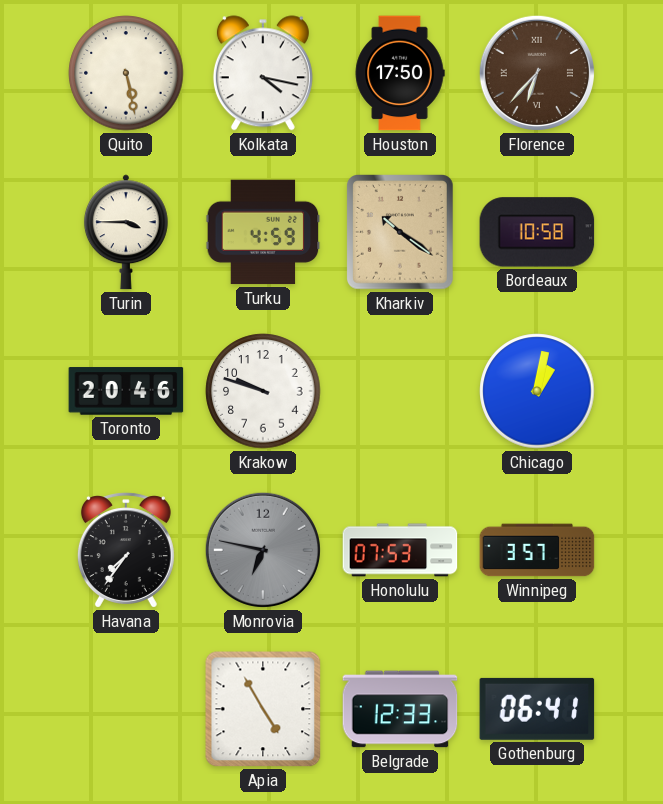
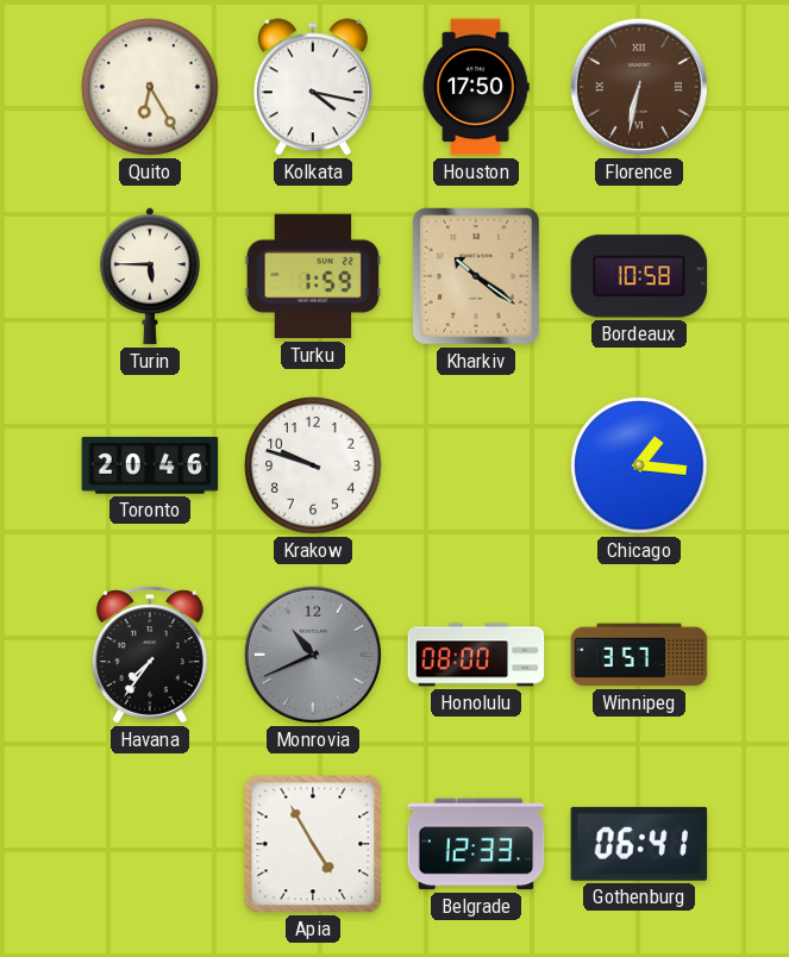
Quito: 5:28 -> 6:25
Florence: 6:37 -> 6:32
Turin: 3:45 -> 5:45
Turku: 4:59 -> 1:59
Chicago: 1:02 -> 1:16
Monrovia: 6:47 -> 10:41
Honolulu: 07:53 -> 08:00
